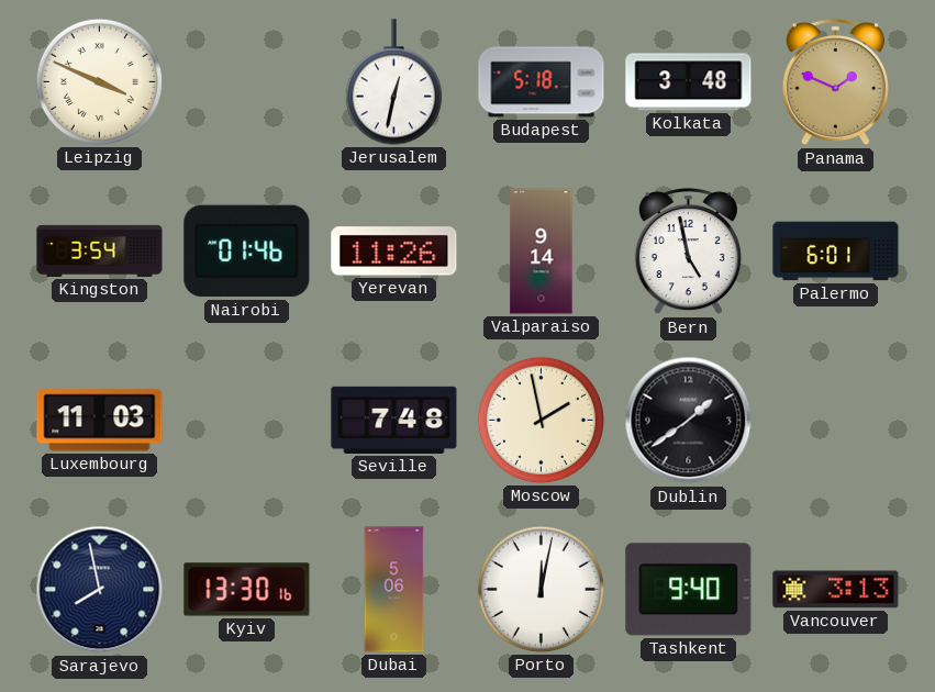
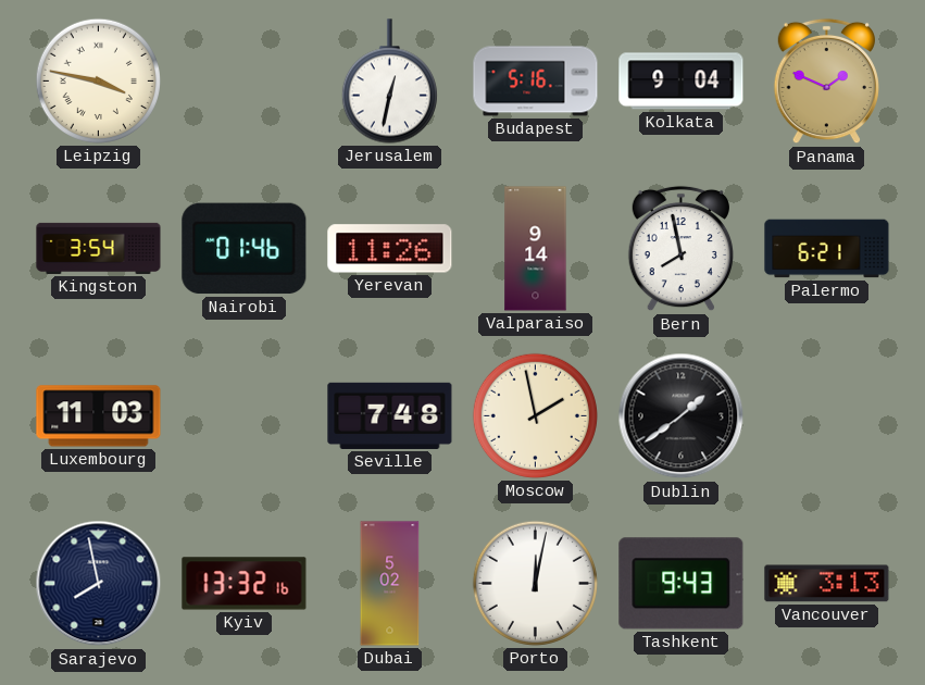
Leipzig: 3:49 -> 3:47
Budapest: 5:18 -> 5:16
Kolkata: 3:48 -> 9:04
Bern: 4:58 -> 7:58
Palermo: 6:01 -> 6:21
Kyiv: 13:30 -> 13:32
Dubai: 5:06 -> 5:02
Tashkent: 9:40 -> 9:43
